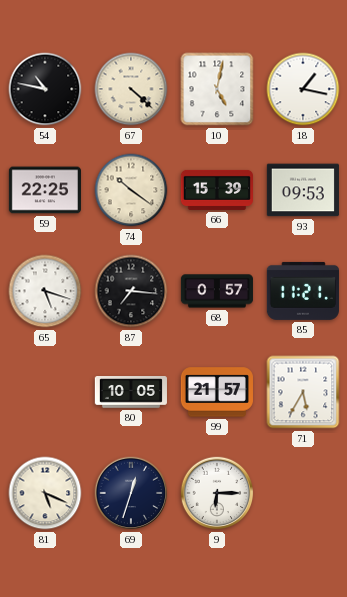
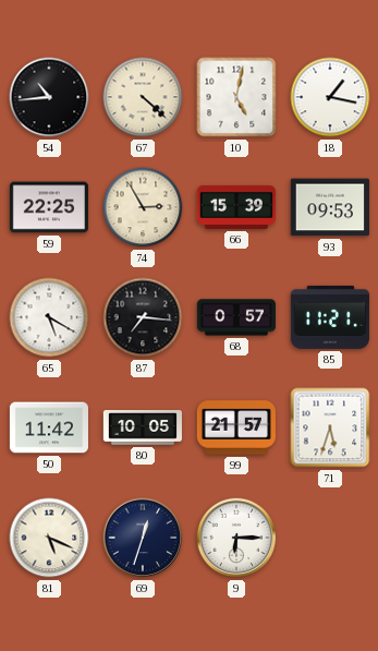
54: 10:47 -> 10:44
74: 10:21 -> 2:55
65: 5:18 -> 5:20
50: none -> 11:42
71: 5:35 -> 5:33
